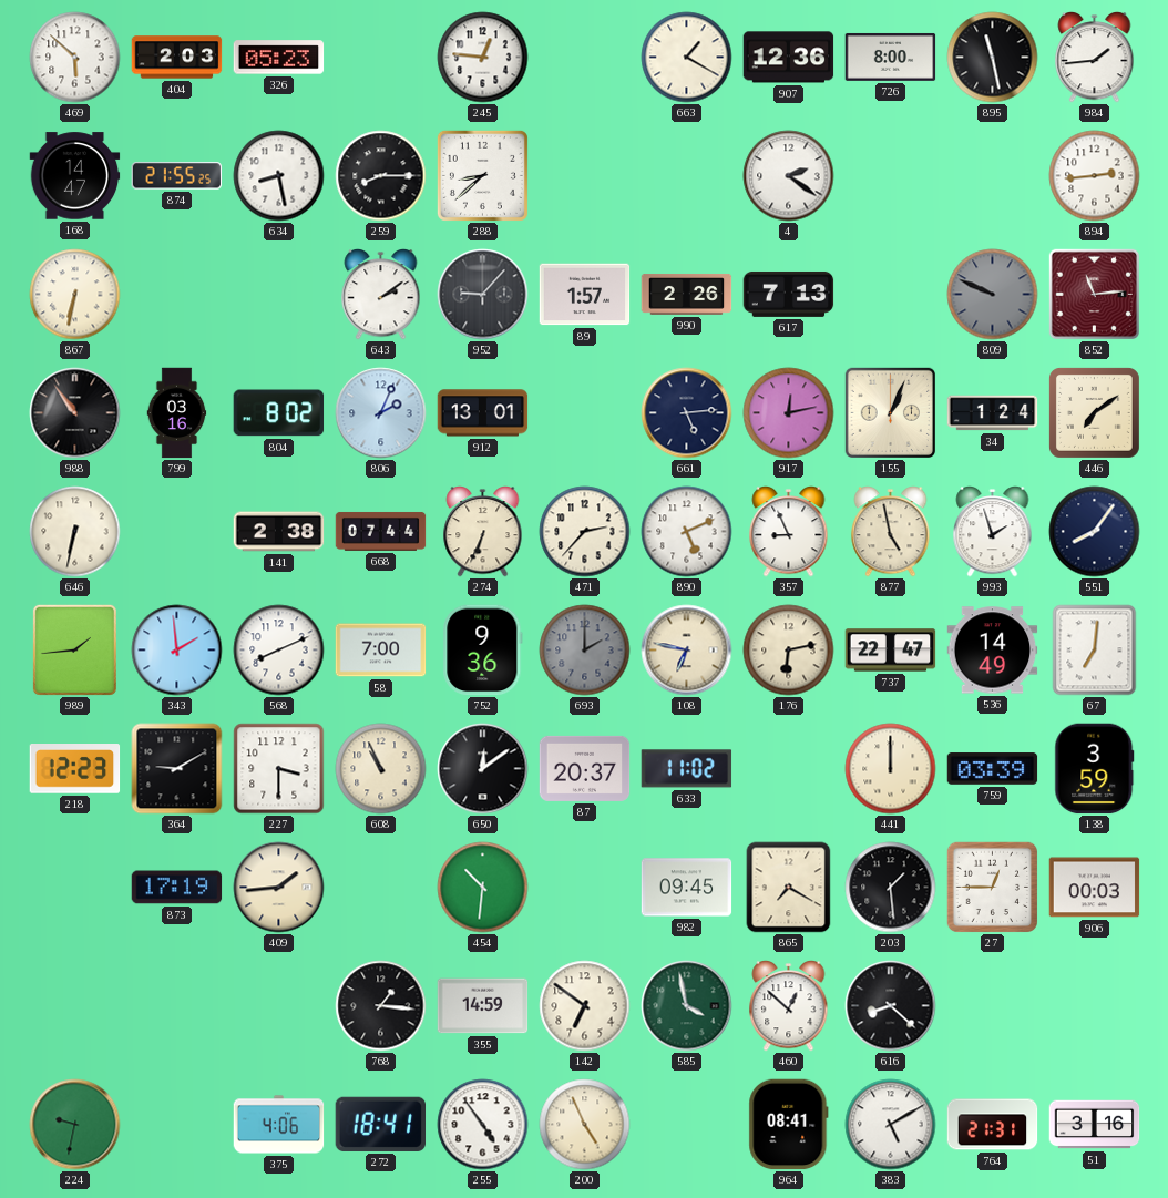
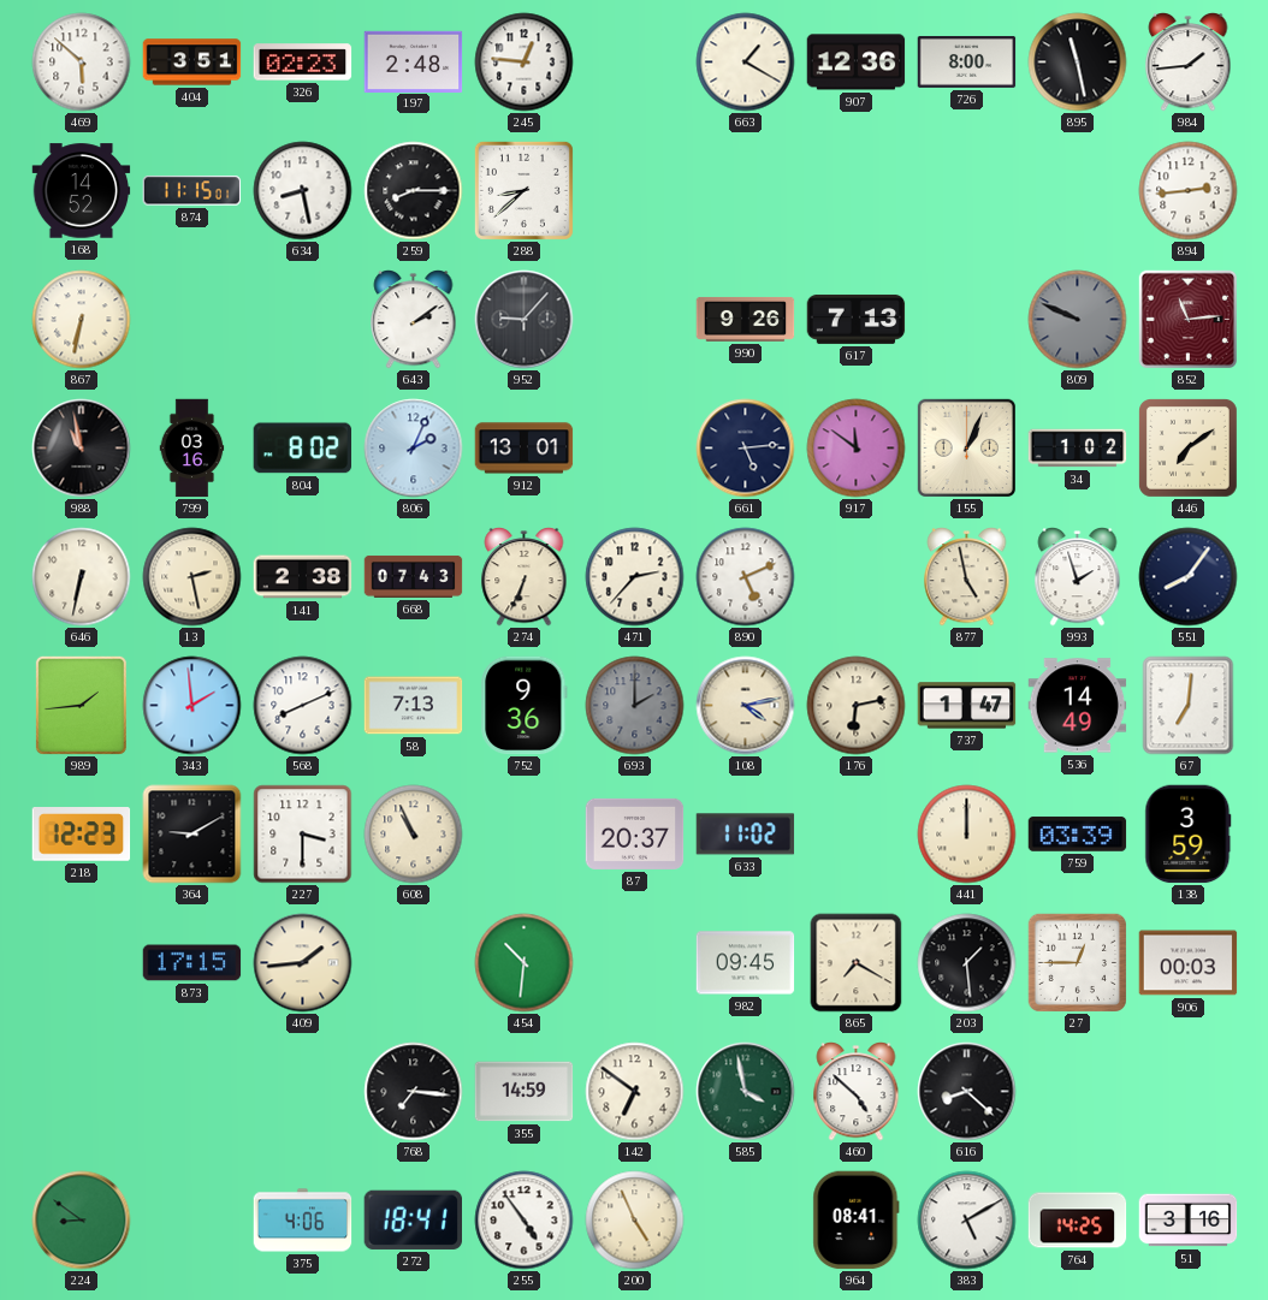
404: 2:03 -> 3:51
326: 05:23 -> 02:23
197: none -> 2:48
168: 14:47 -> 14:52
874: 21:55 -> 11:15
4: 2:21 -> none
89: 1:57 -> none
990: 2:26 -> 9:26
988: 10:54 -> 10:58
917: 12:13 -> 11:51
34: 1:24 -> 1:02
13: none -> 2:28
668: 07:44 -> 07:43
357: 8:56 -> none
58: 7:00 -> 7:13
108: 6:47 -> 4:13
737: 22:47 -> 1:47
650: 12:09 -> none
873: 17:19 -> 17:15
768: 1:16 -> 7:16
460: 12:52 -> 4:52
224: 9:32 -> 8:51
764: 21:31 -> 14:25
